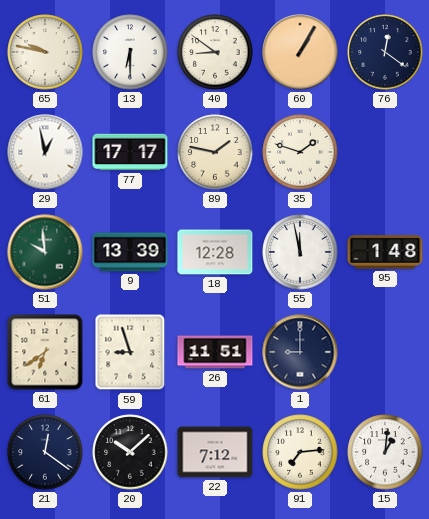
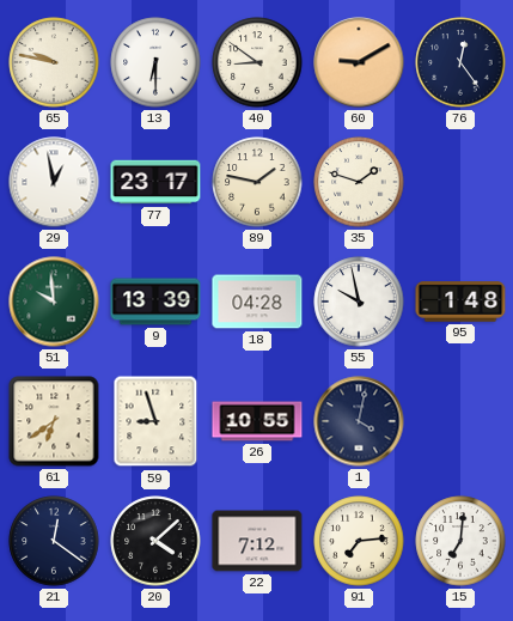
60: 1:05 -> 9:10
76: 12:21 -> 12:24
77: 17:17 -> 23:17
18: 12:28 -> 04:28
55: 11:58 -> 9:58
26: 11:51 -> 10:55
1: 9:00 -> 4:02
20: 10:08 -> 4:08
15: 1:01 -> 7:01
